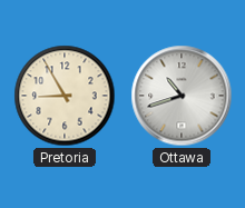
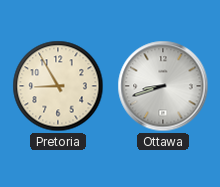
Ottawa: 10:42 -> 8:42
